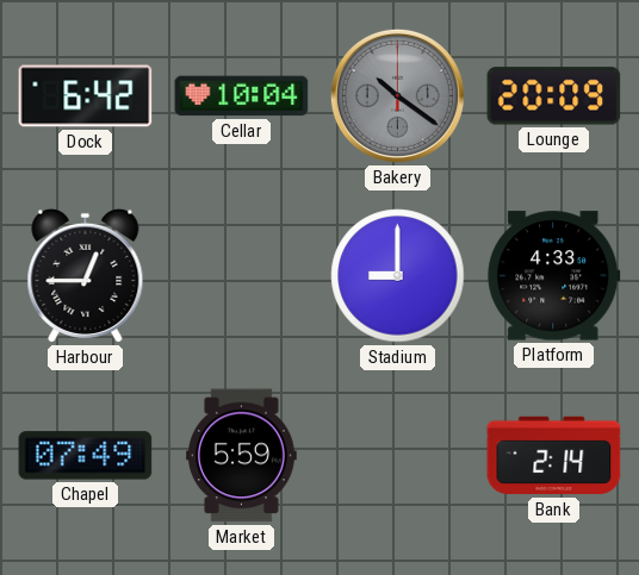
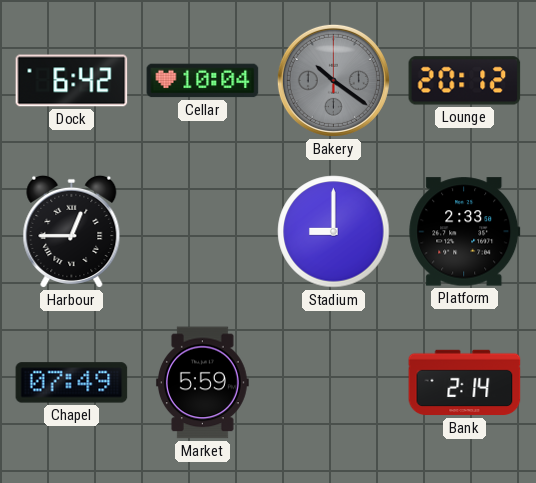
Lounge: 20:09 -> 20:12
Platform: 4:33 -> 2:33
